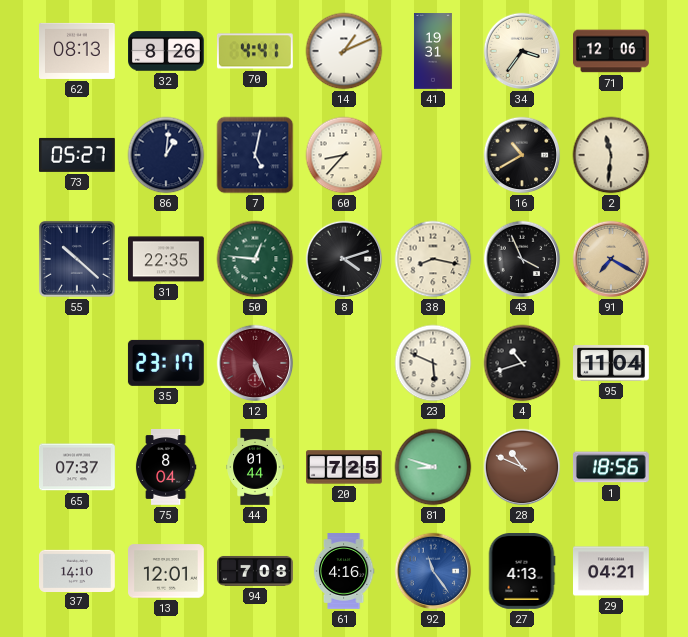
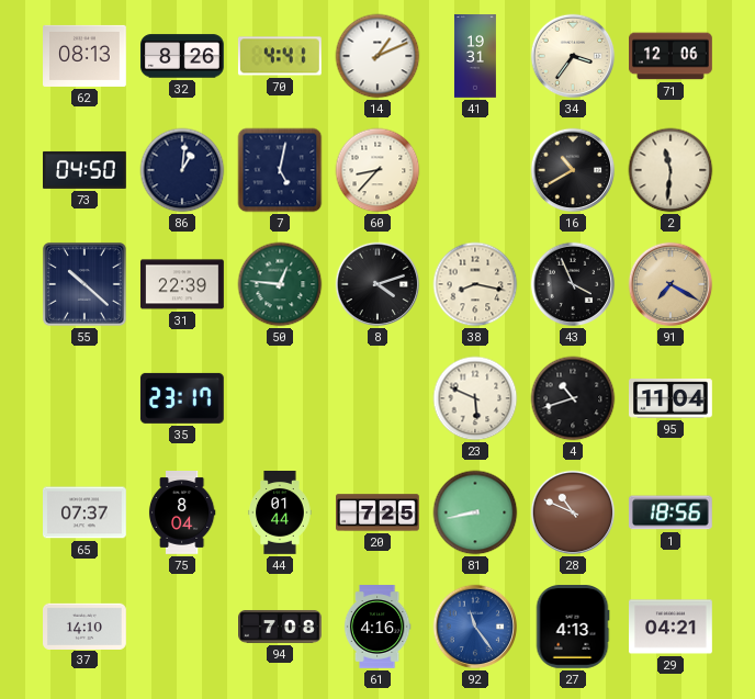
73: 05:27 -> 04:50
31: 22:35 -> 22:39
12: 5:26 -> none
81: 8:48 -> 8:43
13: 12:01 -> none
